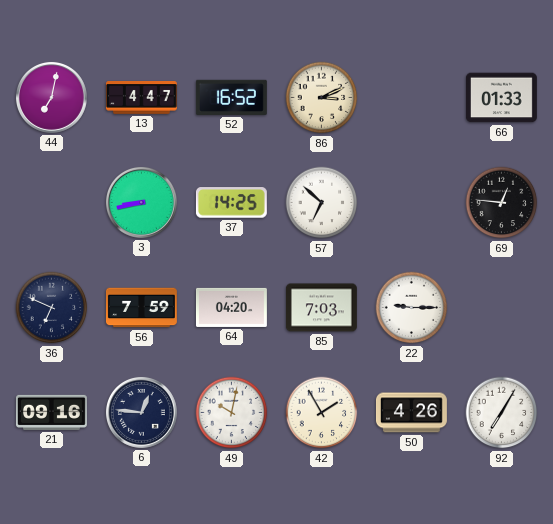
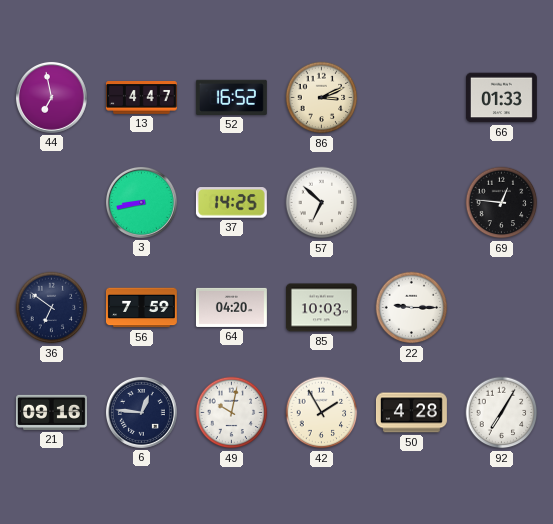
44: 7:02 -> 6:58
36: 6:49 -> 6:51
85: 7:03 -> 10:03
50: 4:26 -> 4:28
